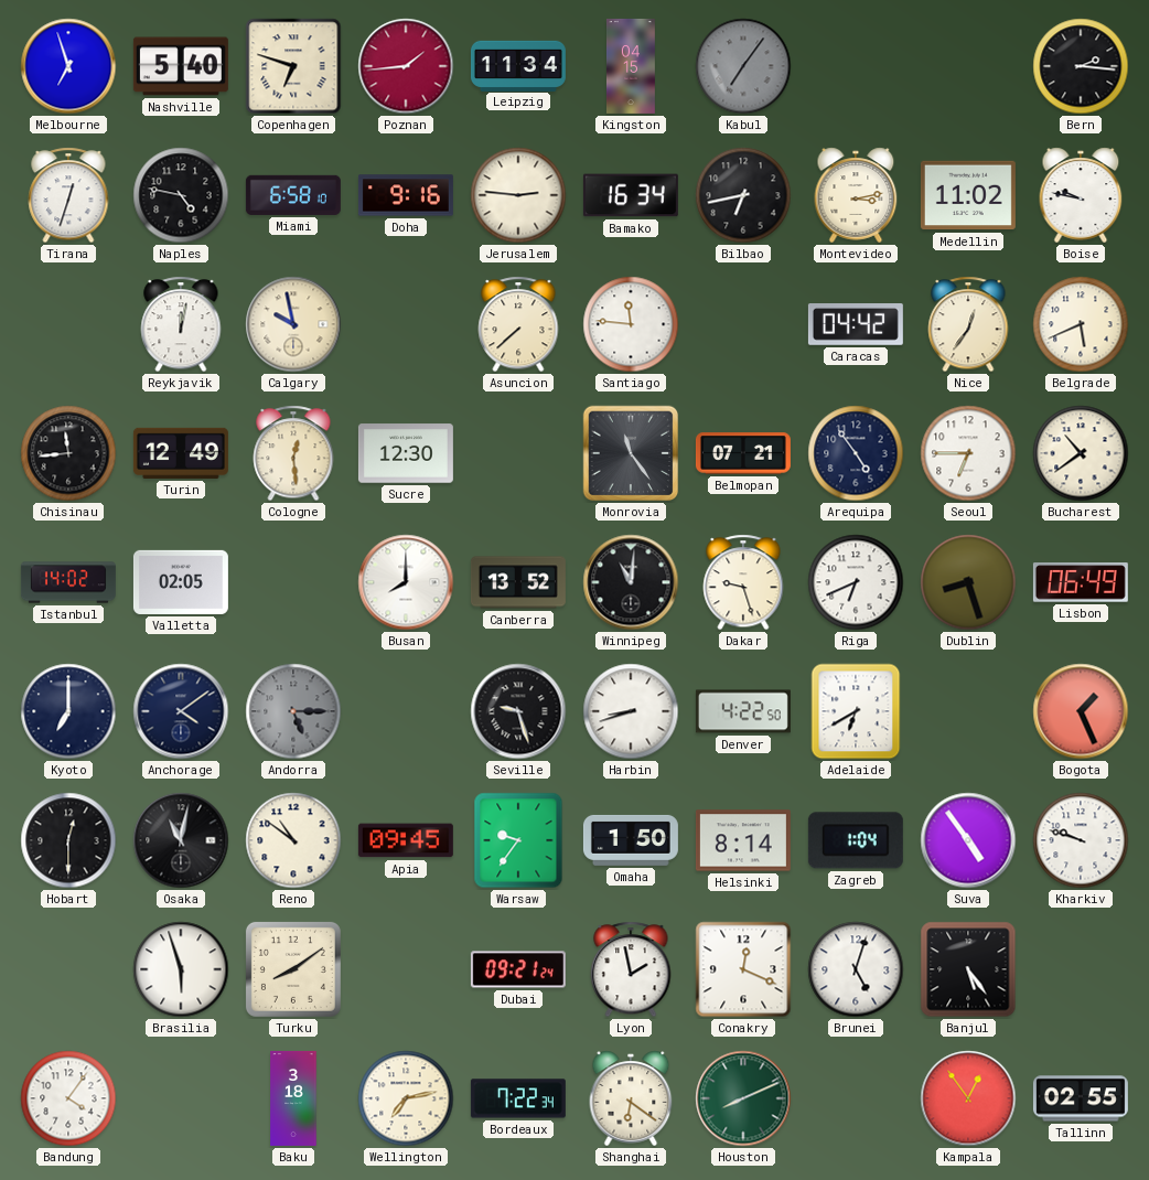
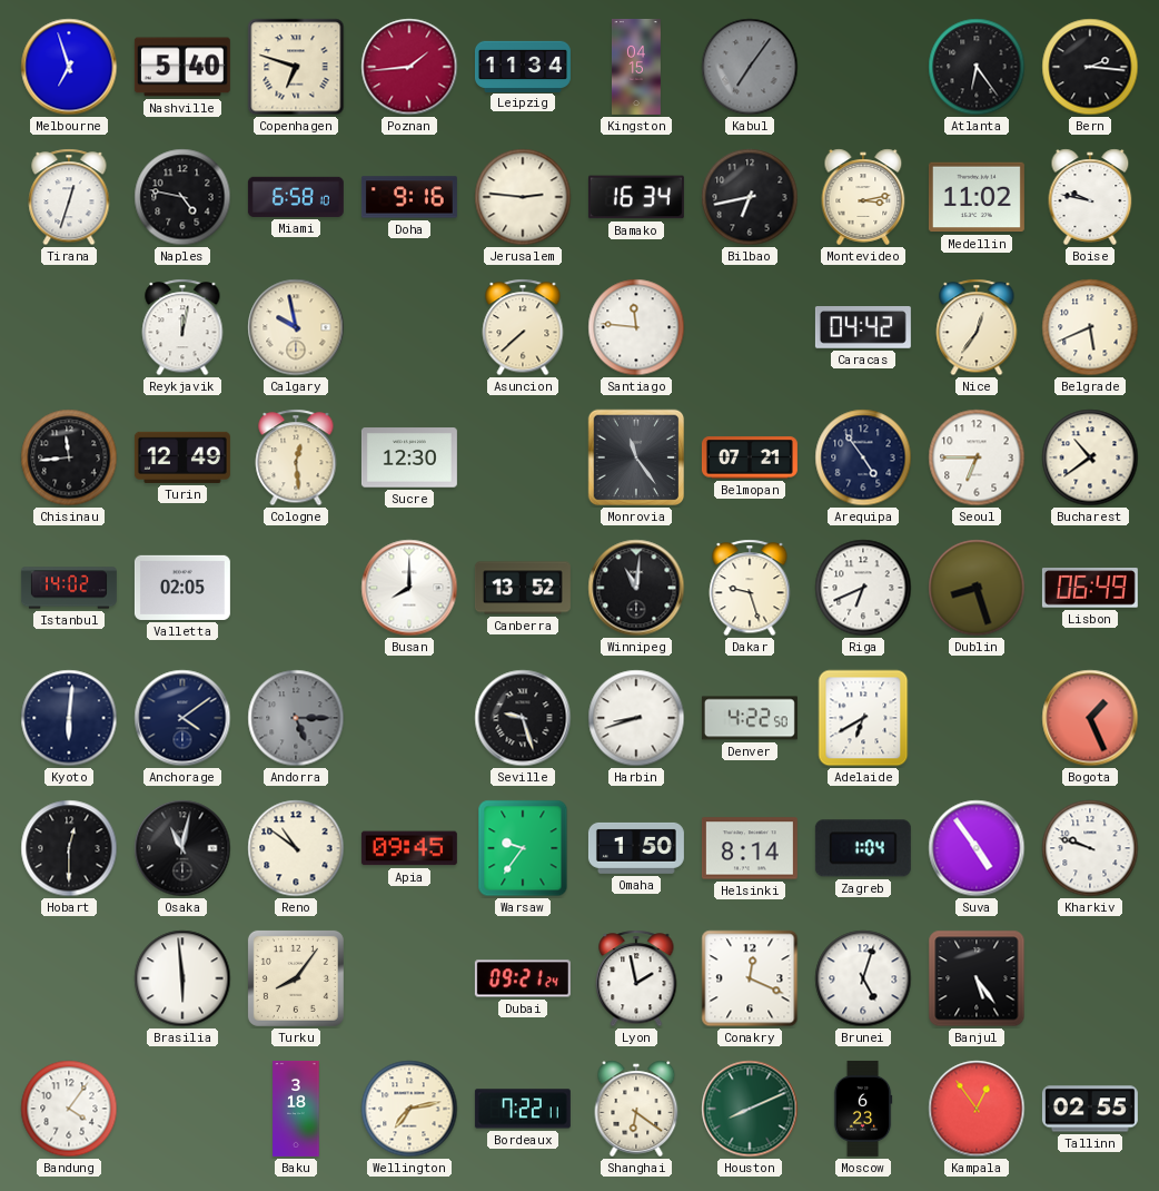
Atlanta: none -> 6:24
Kyoto: 7:00 -> 6:01
Brasilia: 5:57 -> 5:59
Turku: 8:09 -> 8:06
Bordeaux: 7:22:34 -> 7:22:11
Moscow: none -> 6:23
